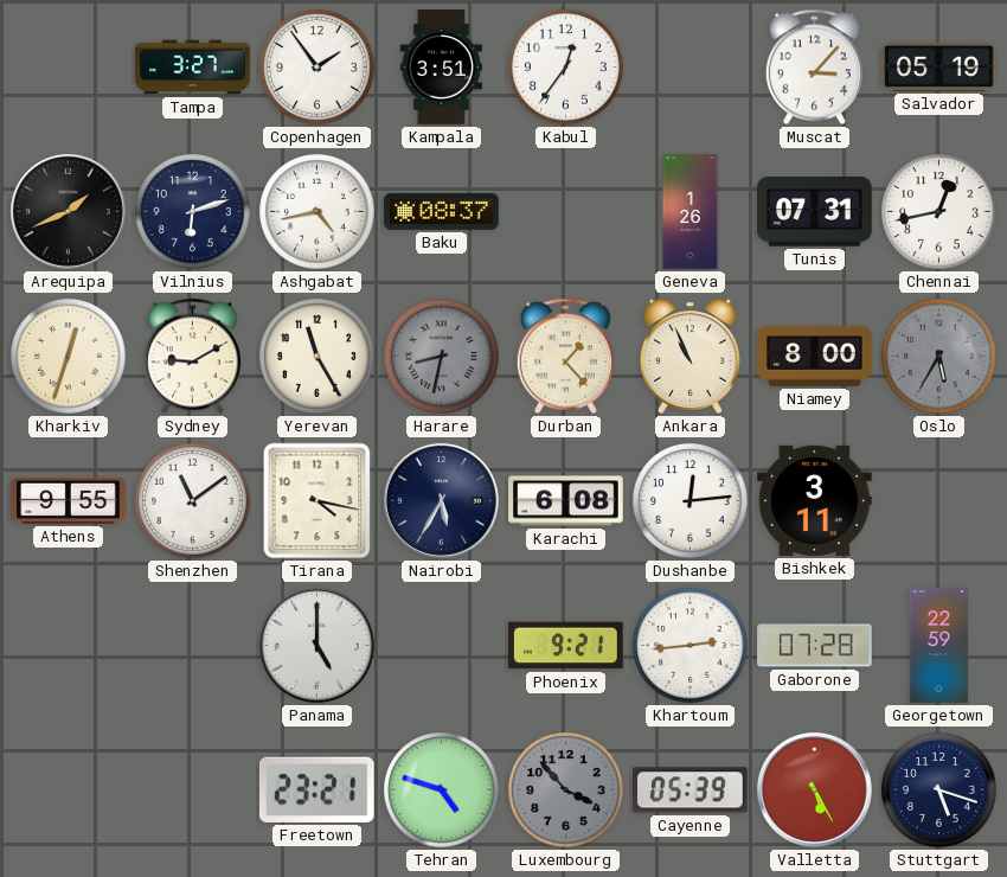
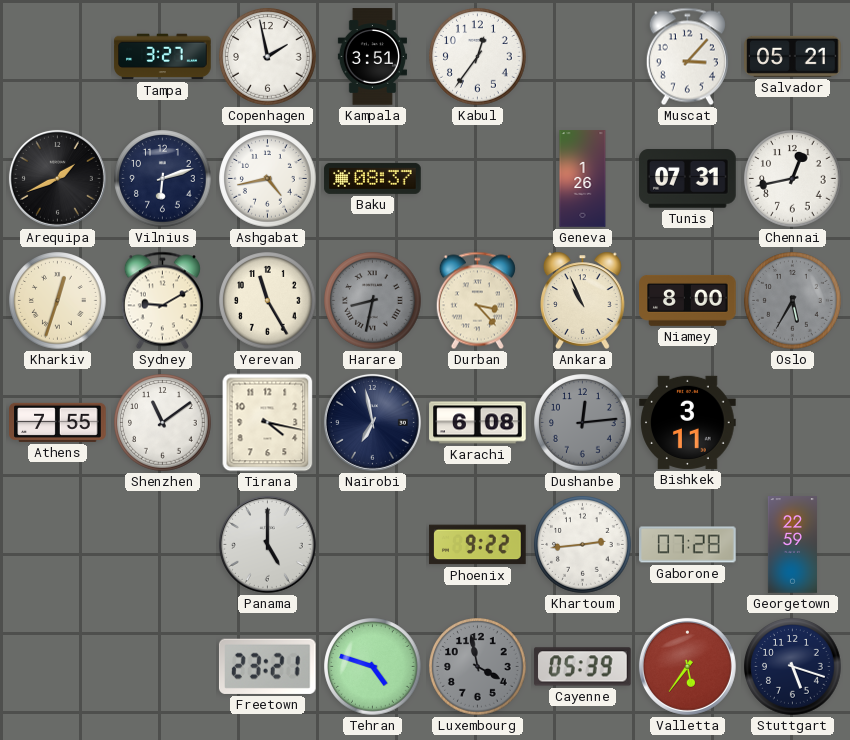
Copenhagen: 1:54 -> 1:58
Salvador: 05:19 -> 05:21
Durban: 1:23 -> 3:23
Athens: 9:55 -> 7:55
Nairobi: 5:35 -> 6:58
Dushanbe dial: white -> grey
Phoenix: 9:21 -> 9:22
Luxembourg: 3:53 -> 3:58
Valletta: 5:25 -> 5:36
